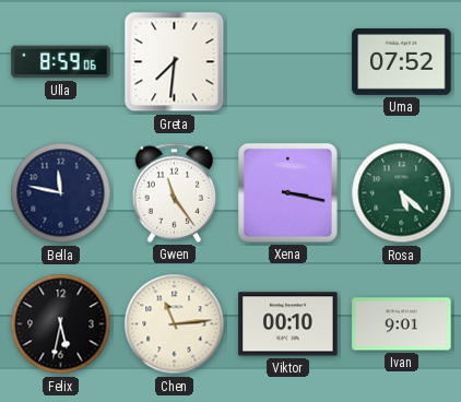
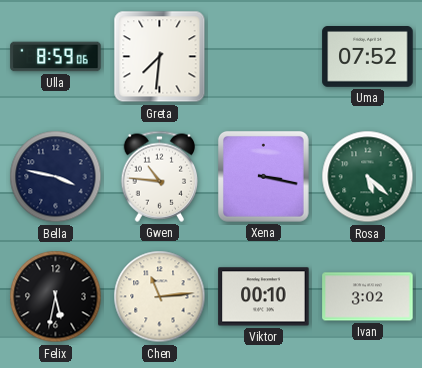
Bella: 11:47 -> 3:47
Gwen: 11:24 -> 10:46
Ivan: 9:01 -> 3:02
